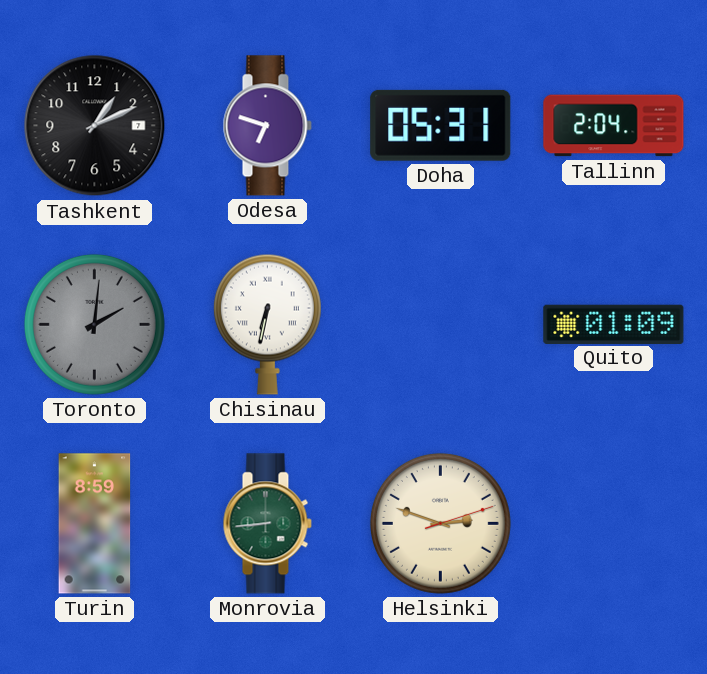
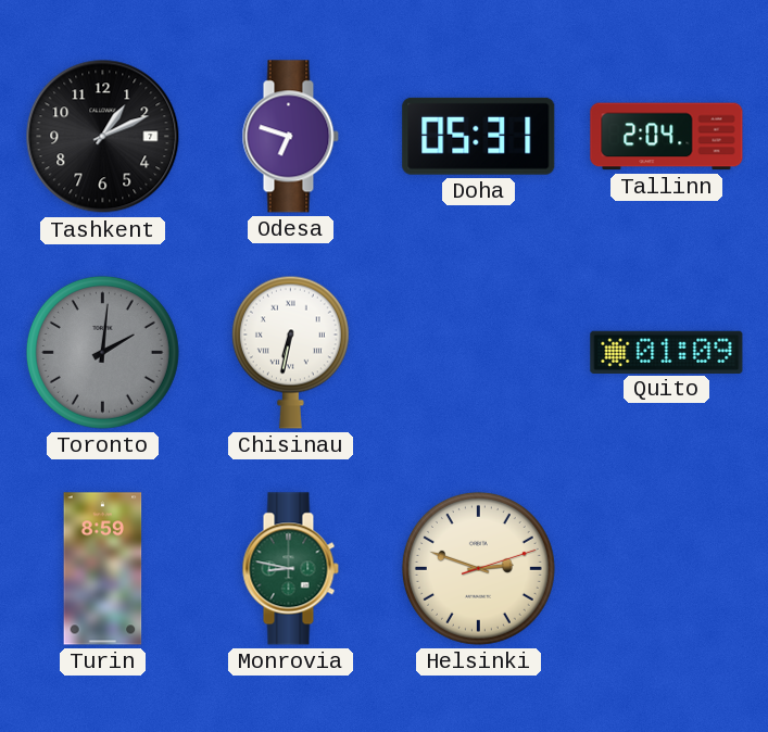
Monrovia: 8:44 -> 8:47
